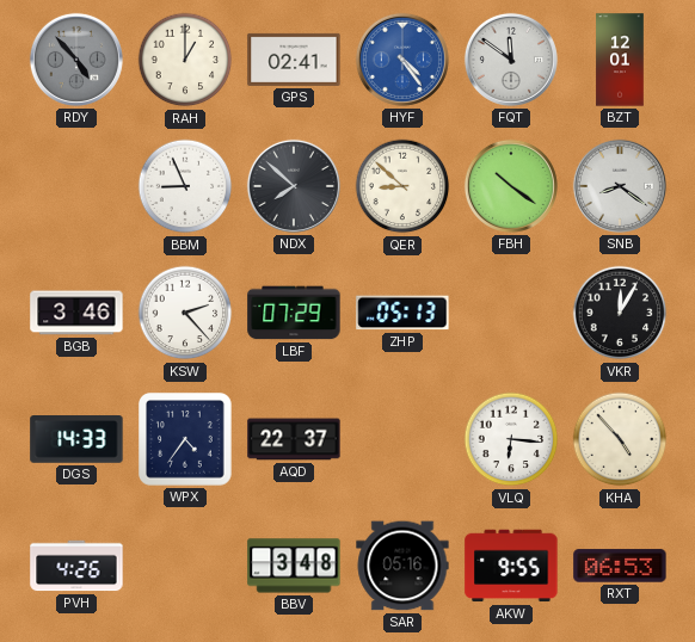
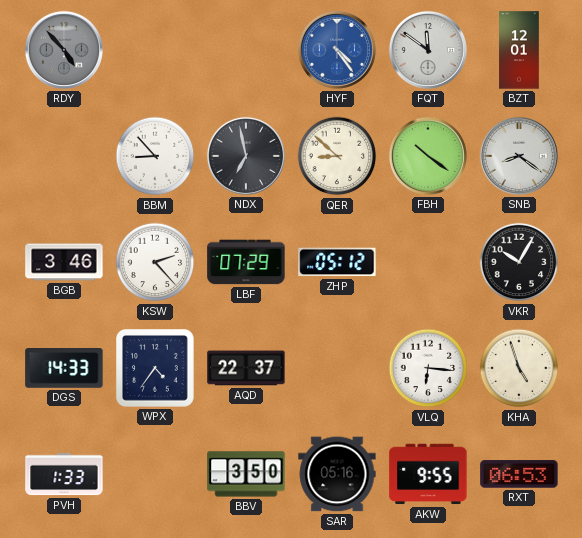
RAH: 1:00 -> none
GPS: 02:41 -> none
BBM: 8:56 -> 8:53
NDX: 7:52 -> 6:58
ZHP: 05:13 -> 05:12
VKR: 12:05 -> 10:05
KHA: 4:53 -> 4:57
PVH: 4:26 -> 1:33
BBV: 3:48 -> 3:50
